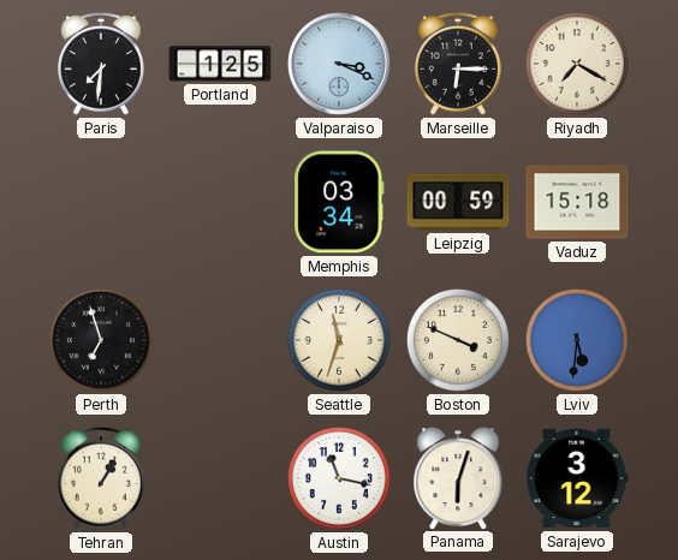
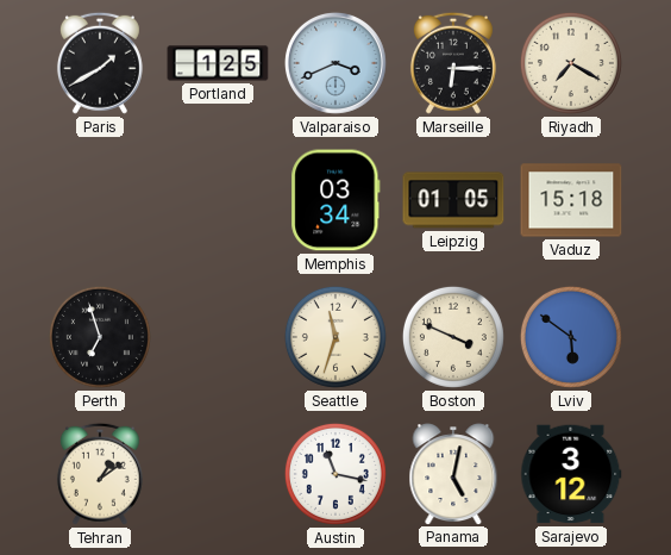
Paris: 7:31 -> 1:40
Valparaiso: 3:19 -> 3:41
Leipzig: 00:59 -> 01:05
Lviv: 5:31 -> 5:51
Tehran: 1:05 -> 1:09
Panama: 6:03 -> 5:02
